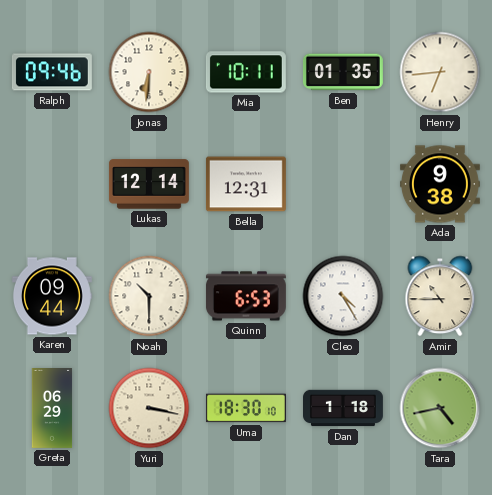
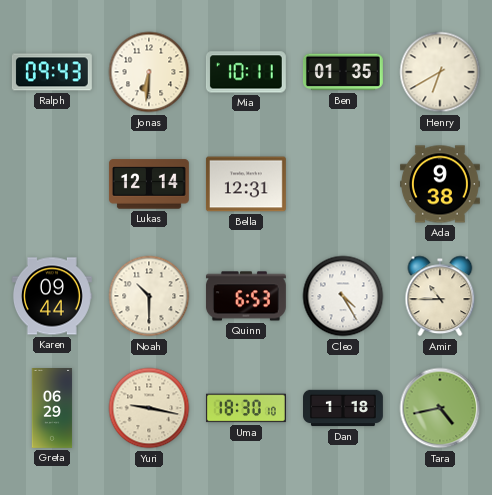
Ralph: 09:46 -> 09:43
Henry: 6:44 -> 6:40
Yuri: 3:17 -> 9:17
